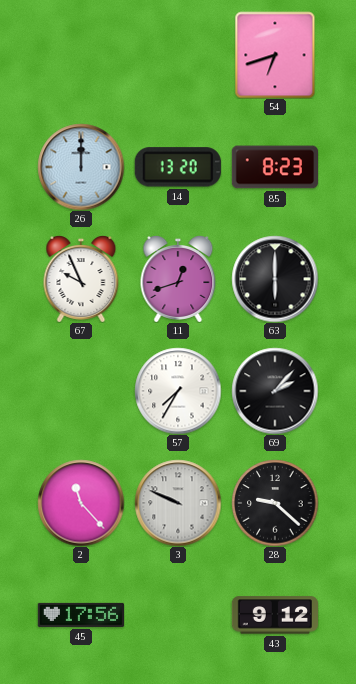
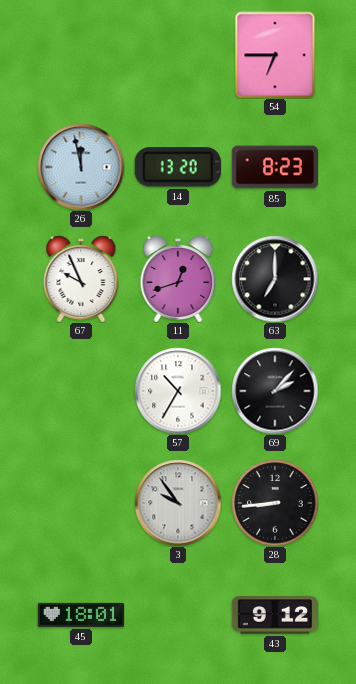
54: 6:42 -> 6:45
26: 12:00 -> 11:58
63: 6:00 -> 7:00
57: 7:35 -> 10:35
2: 11:23 -> none
3: 9:49 -> 9:54
28: 9:22 -> 8:44
45: 17:56 -> 18:01
